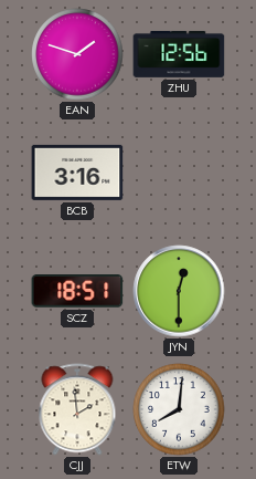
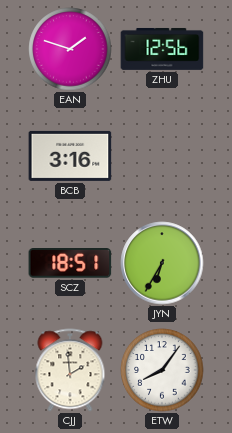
JYN: 12:30 -> 6:35
ETW: 8:01 -> 8:06
